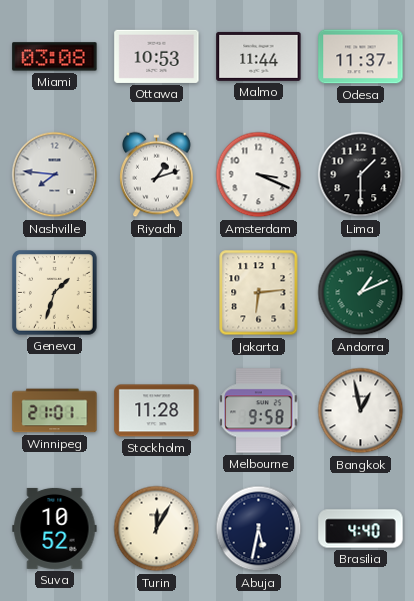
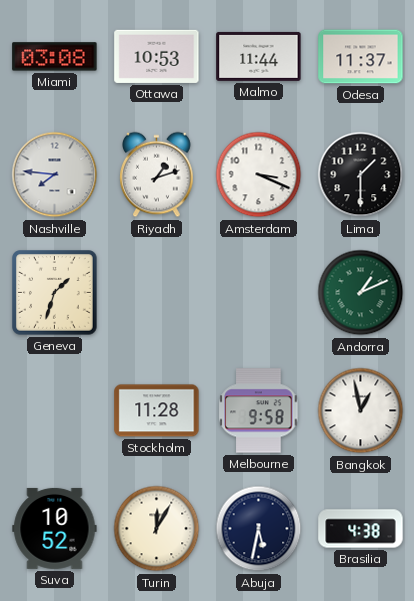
Jakarta: 6:14 -> none
Winnipeg: 21:01 -> none
Brasilia: 4:40 -> 4:38
